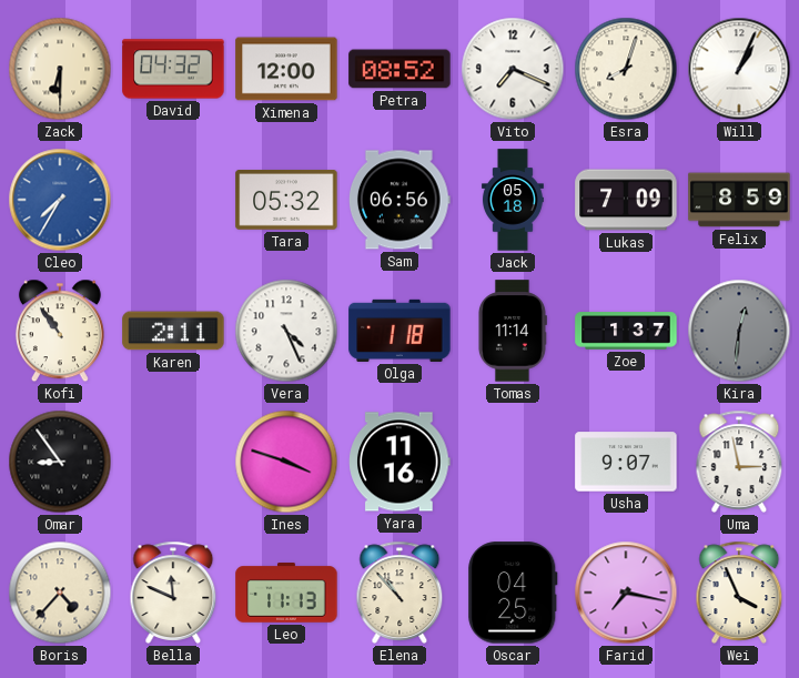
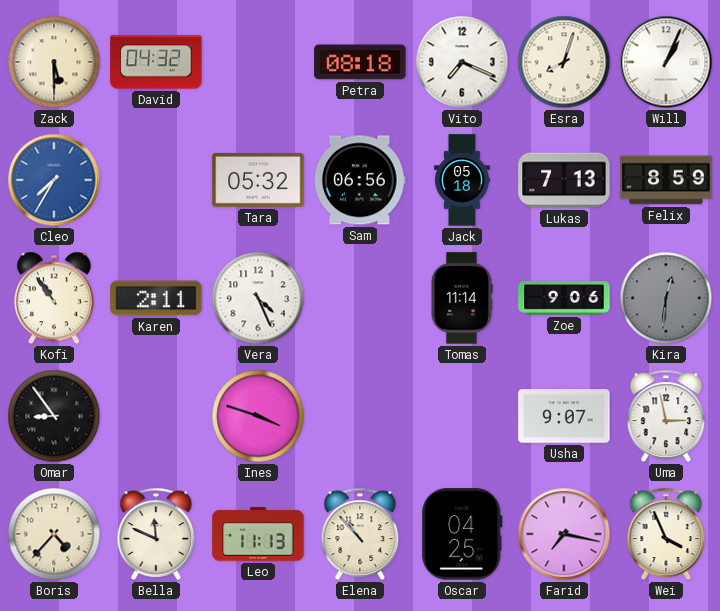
Zack: 6:30 -> 5:30
Ximena: 12:00 -> none
Petra: 08:52 -> 08:18
Lukas: 7:09 -> 7:13
Olga: 1:18 -> none
Zoe: 1:37 -> 9:06
Yara: 11:16 -> none
